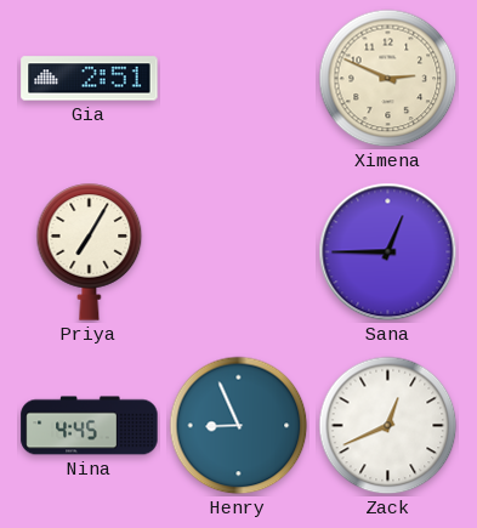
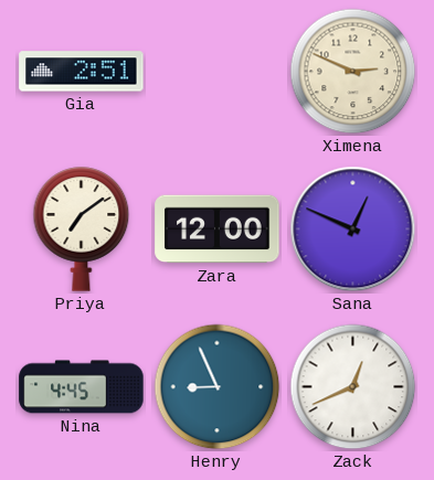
Priya: 7:05 -> 7:09
Zara: none -> 12:00
Sana: 12:45 -> 12:49
